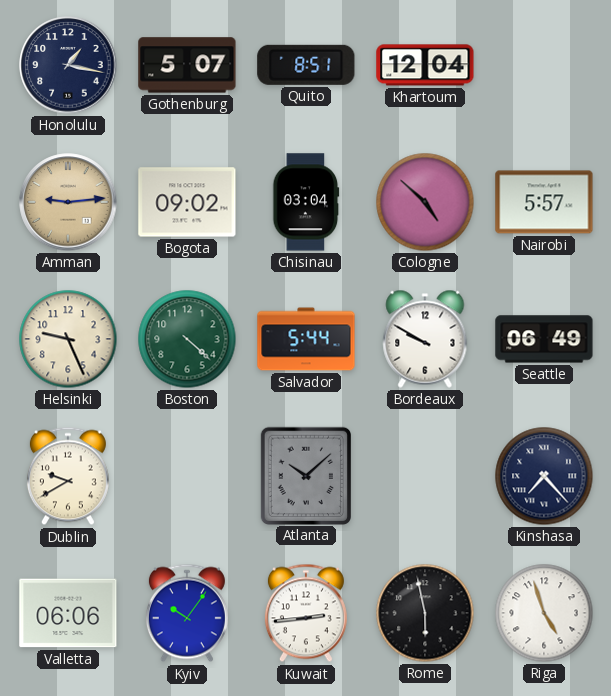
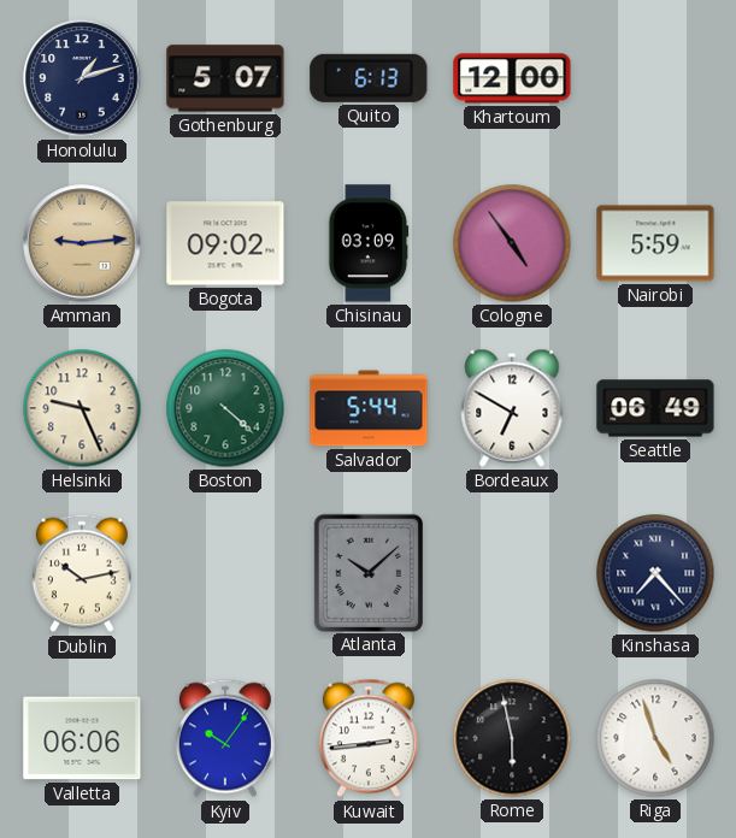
Honolulu: 1:17 -> 1:12
Quito: 8:51 -> 6:13
Khartoum: 12:04 -> 12:00
Chisinau: 03:04 -> 03:09
Cologne: 4:52 -> 4:54
Nairobi: 5:57 -> 5:59
Bordeaux: 9:50 -> 6:50
Dublin: 9:40 -> 10:13
